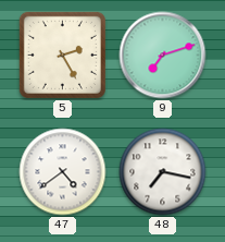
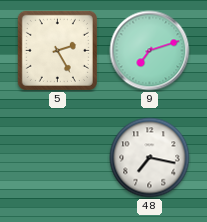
47: 4:39 -> none
